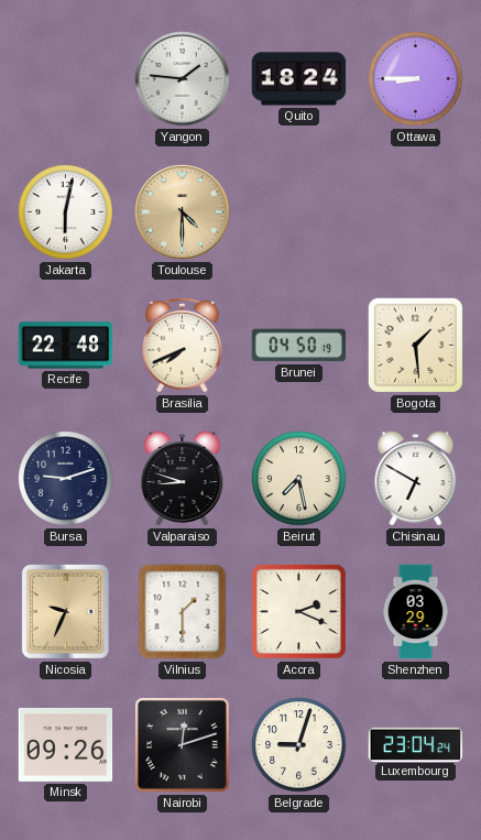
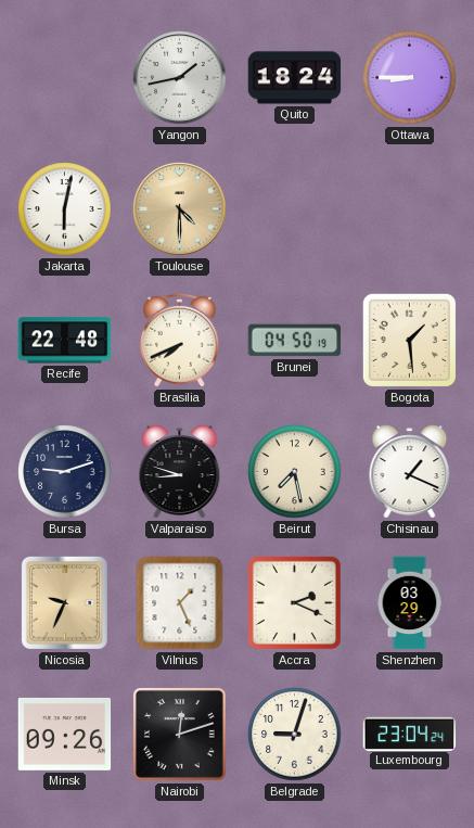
Yangon: 1:46 -> 1:43
Chisinau: 6:50 -> 1:19
Vilnius: 1:30 -> 1:26
